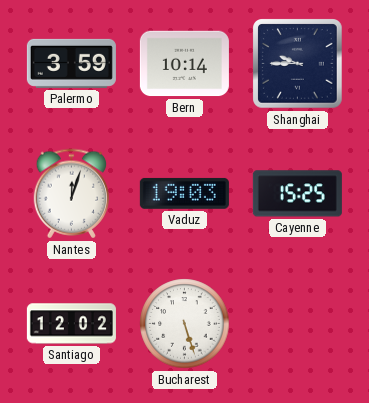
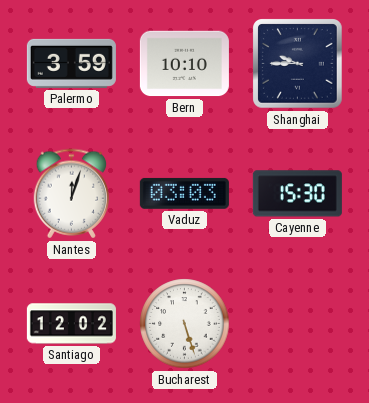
Bern: 10:14 -> 10:10
Vaduz: 19:03 -> 03:03
Cayenne: 15:25 -> 15:30
